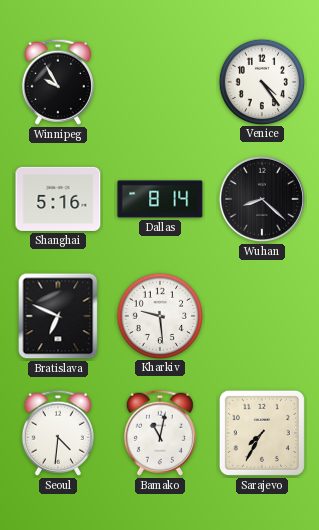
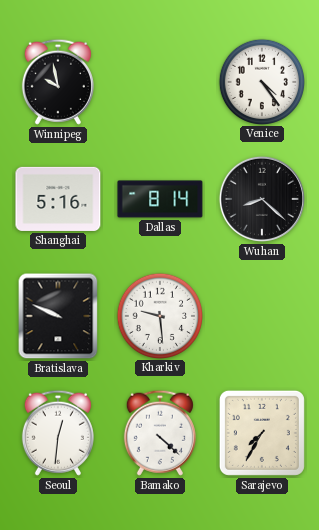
Winnipeg: 9:55 -> 9:58
Bratislava: 6:49 -> 9:49
Seoul: 4:31 -> 12:31
Bamako: 11:02 -> 4:22
